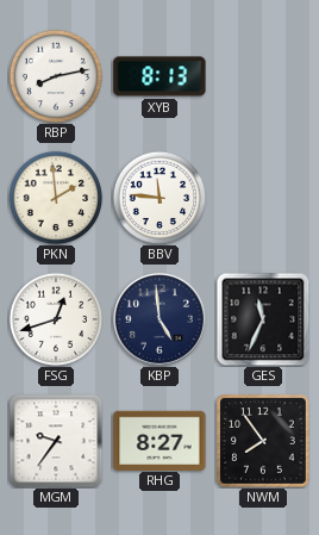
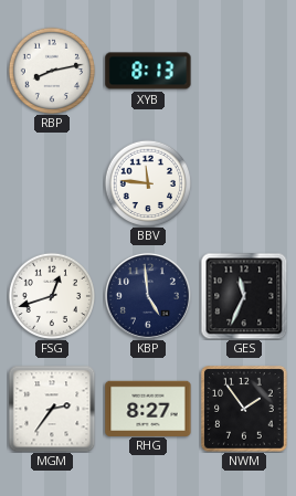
PKN: 1:59 -> none
MGM: 9:36 -> 2:36
NWM: 7:54 -> 1:54
